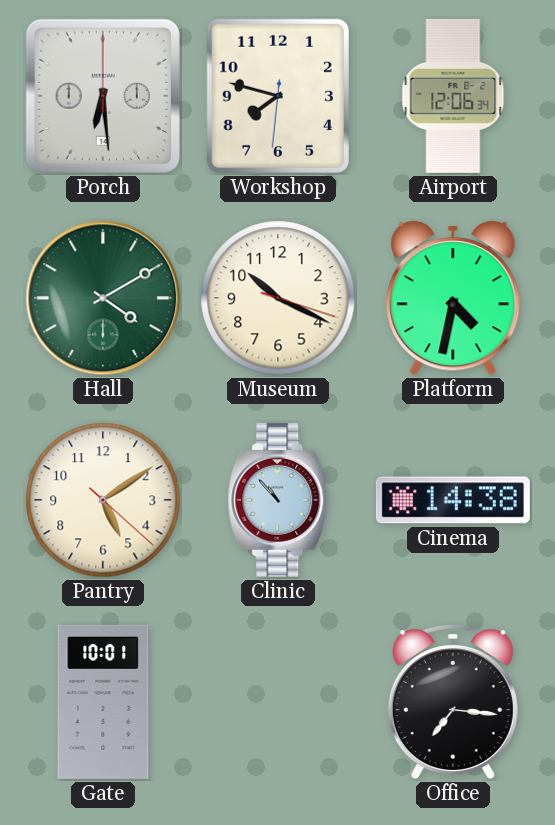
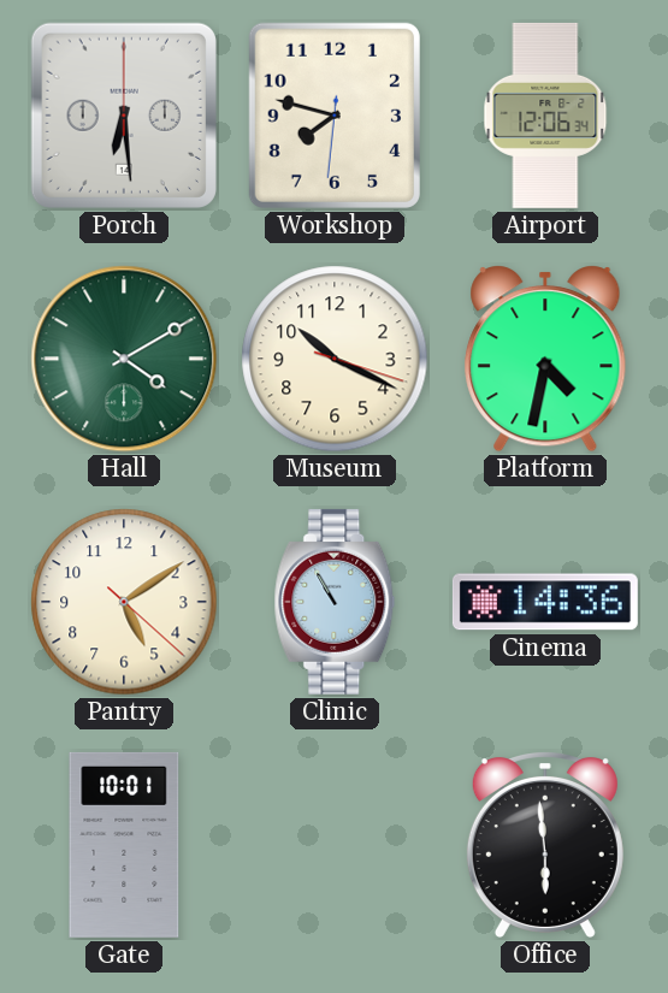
Clinic: 10:53 -> 10:55
Cinema: 14:38 -> 14:36
Office: 7:16 -> 5:59
